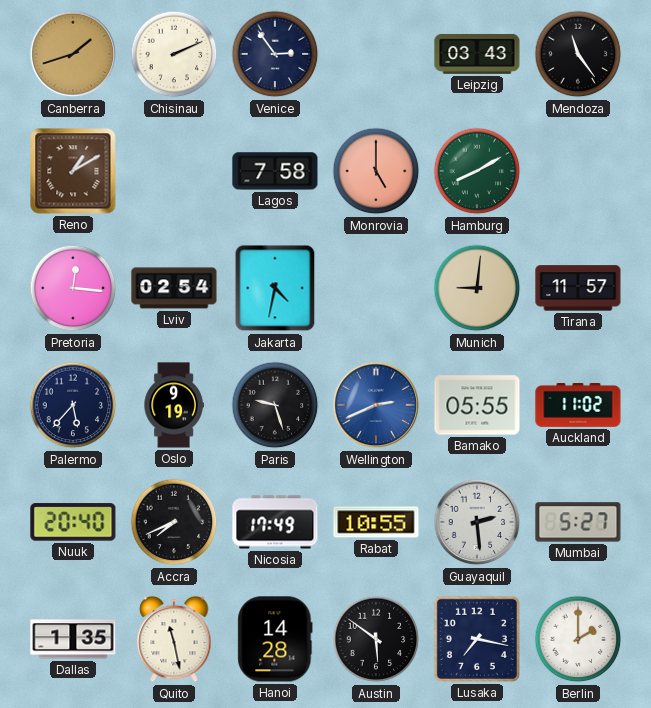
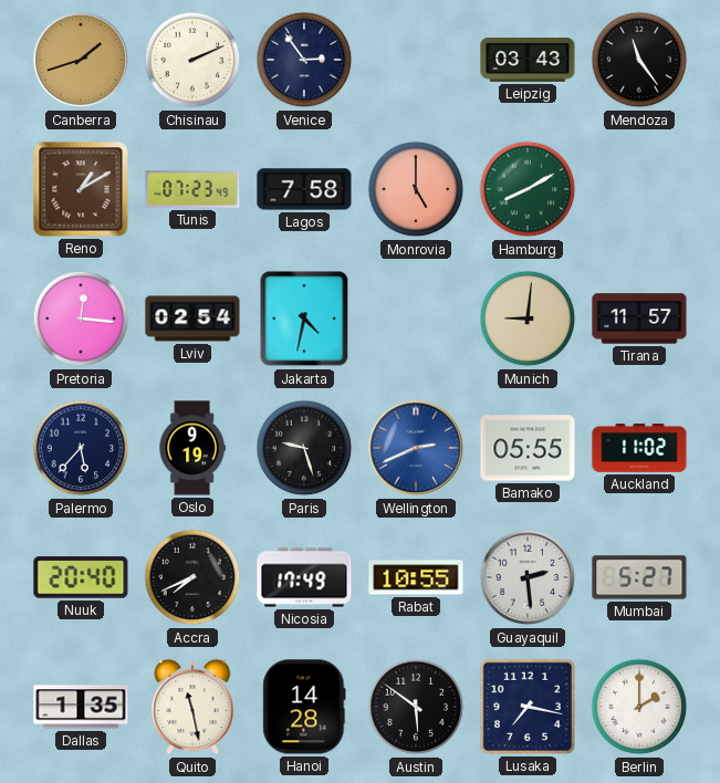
Tunis: none -> 07:23
